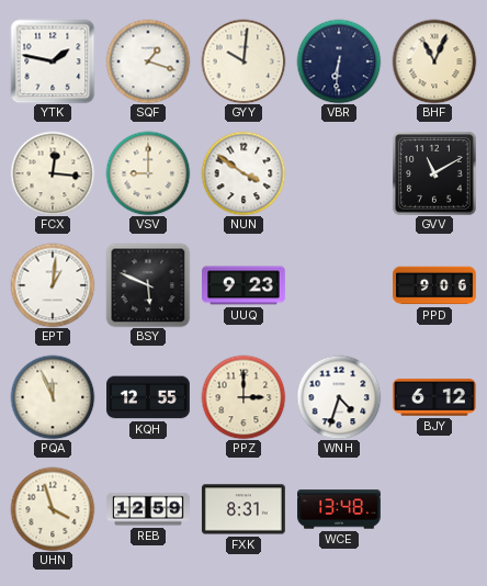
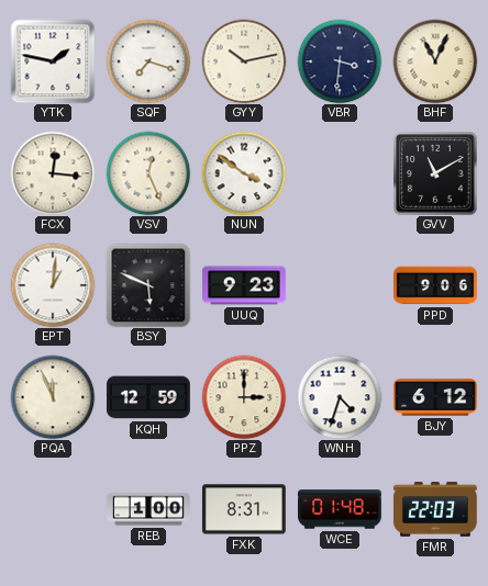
SQF: 1:18 -> 7:18
GYY: 10:01 -> 10:13
VBR: 6:31 -> 3:31
VSV: 9:00 -> 12:26
KQH: 12:55 -> 12:59
UHN: 3:57 -> none
REB: 12:59 -> 1:00
WCE: 13:48 -> 01:48
FMR: none -> 22:03
